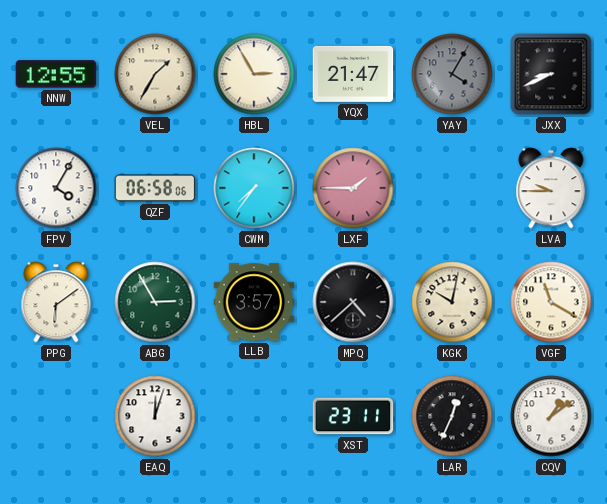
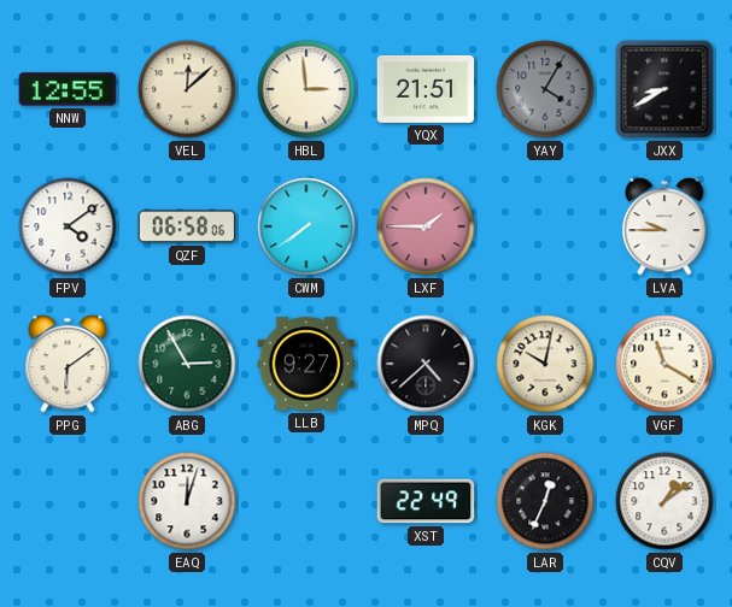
VEL: 1:35 -> 12:08
HBL: 2:55 -> 2:59
YQX: 21:47 -> 21:51
JXX: 8:41 -> 8:40
FPV: 4:05 -> 4:09
CWM: 7:36 -> 7:39
LLB: 3:57 -> 9:27
XST: 23:11 -> 22:49
